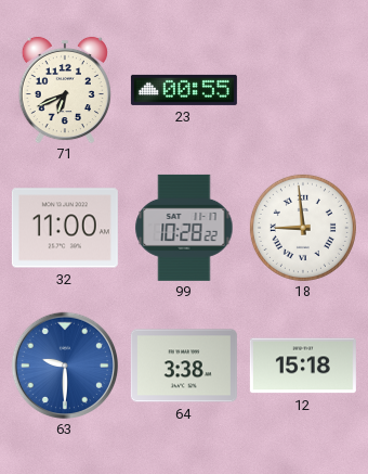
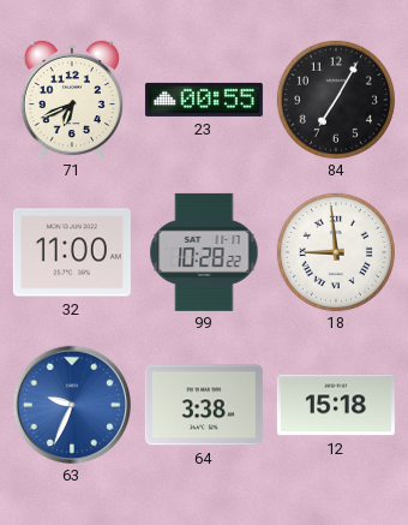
84: none -> 7:05
63: 9:30 -> 9:34
